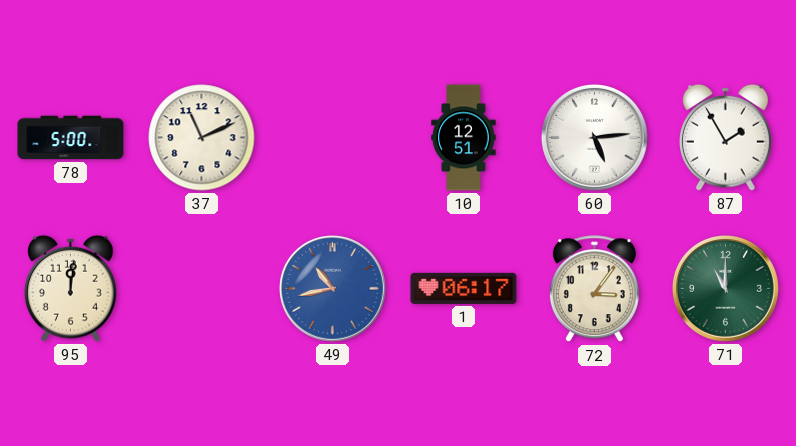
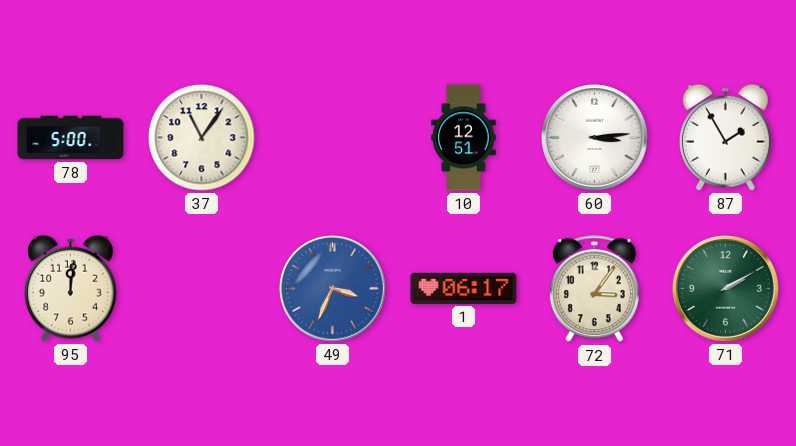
37: 11:11 -> 11:06
60: 5:14 -> 3:14
49: 10:43 -> 3:34
71: 11:00 -> 2:10
